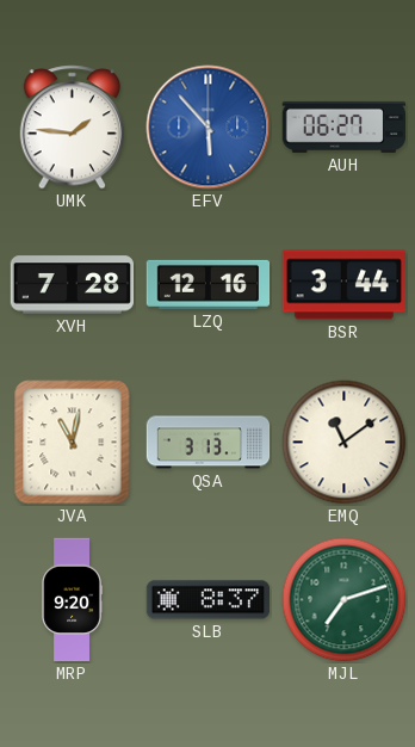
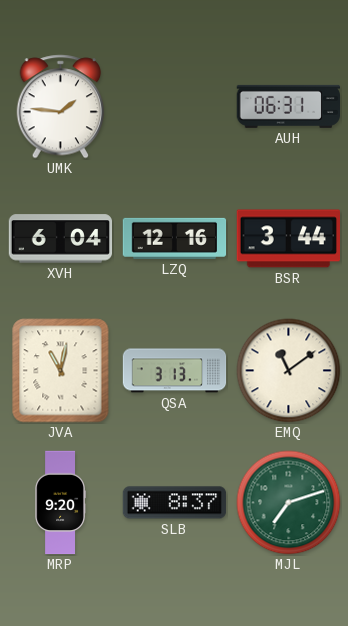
EFV: 5:53 -> none
AUH: 06:27 -> 06:31
XVH: 7:28 -> 6:04
